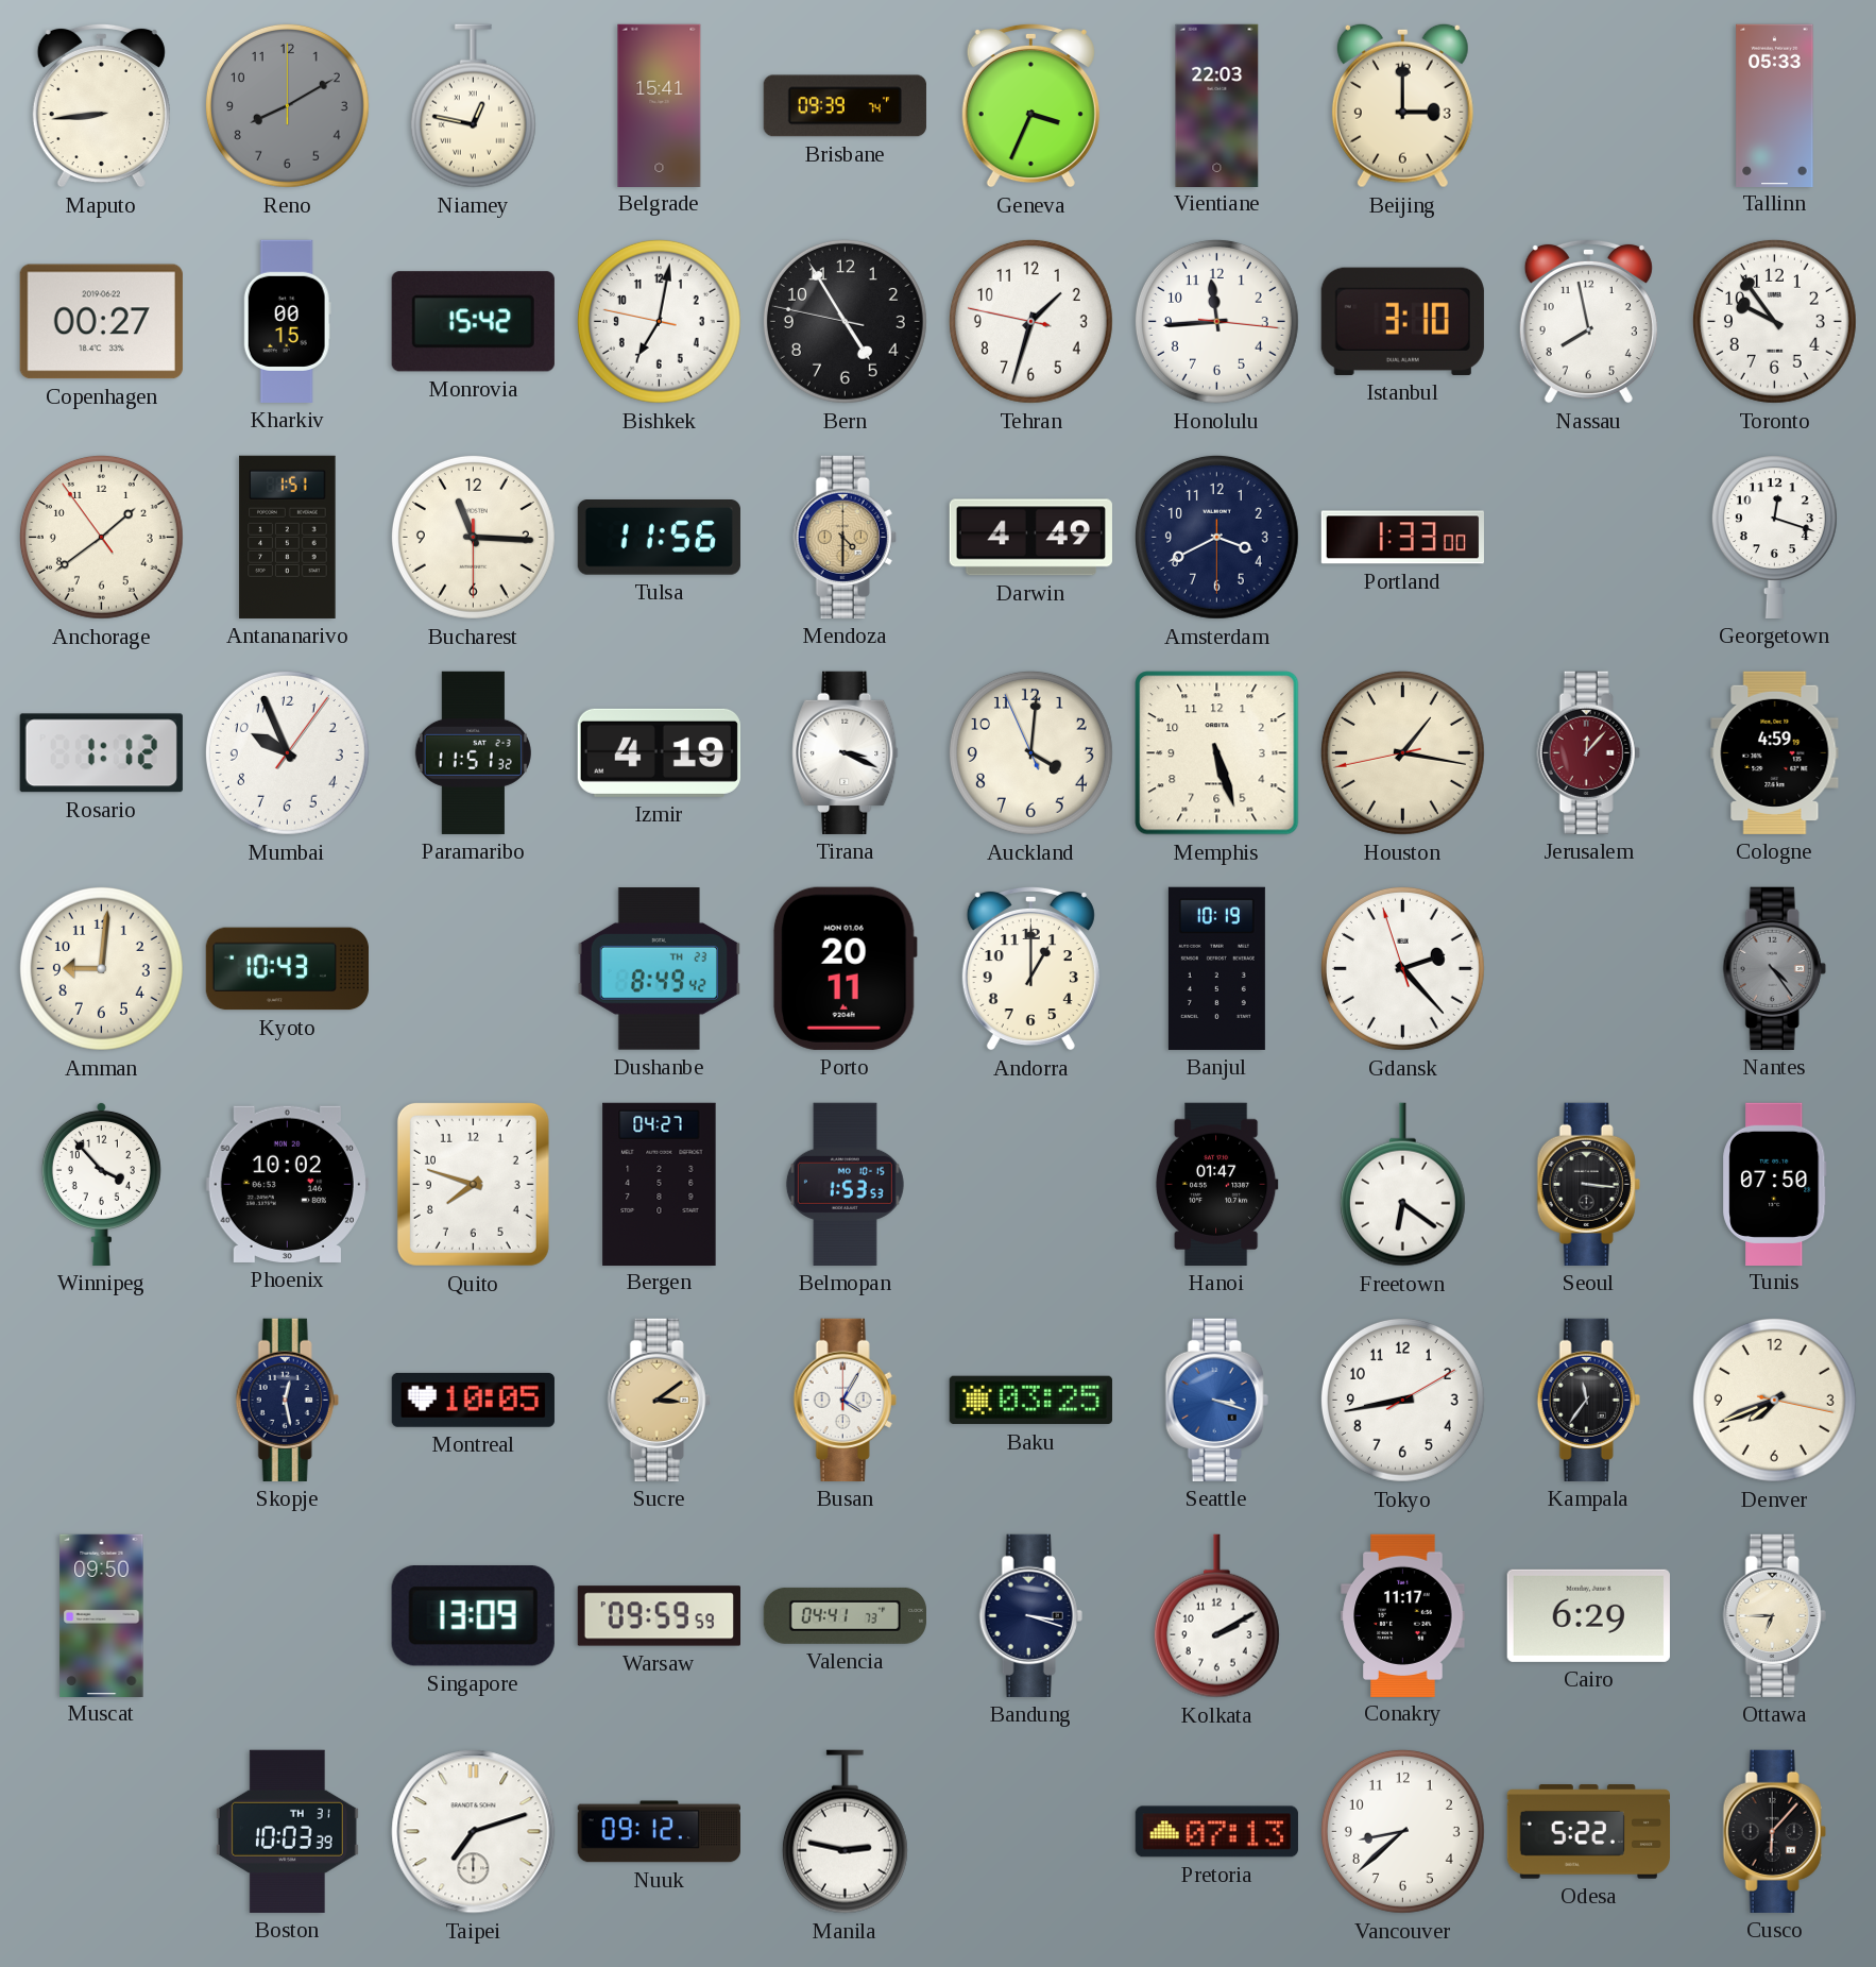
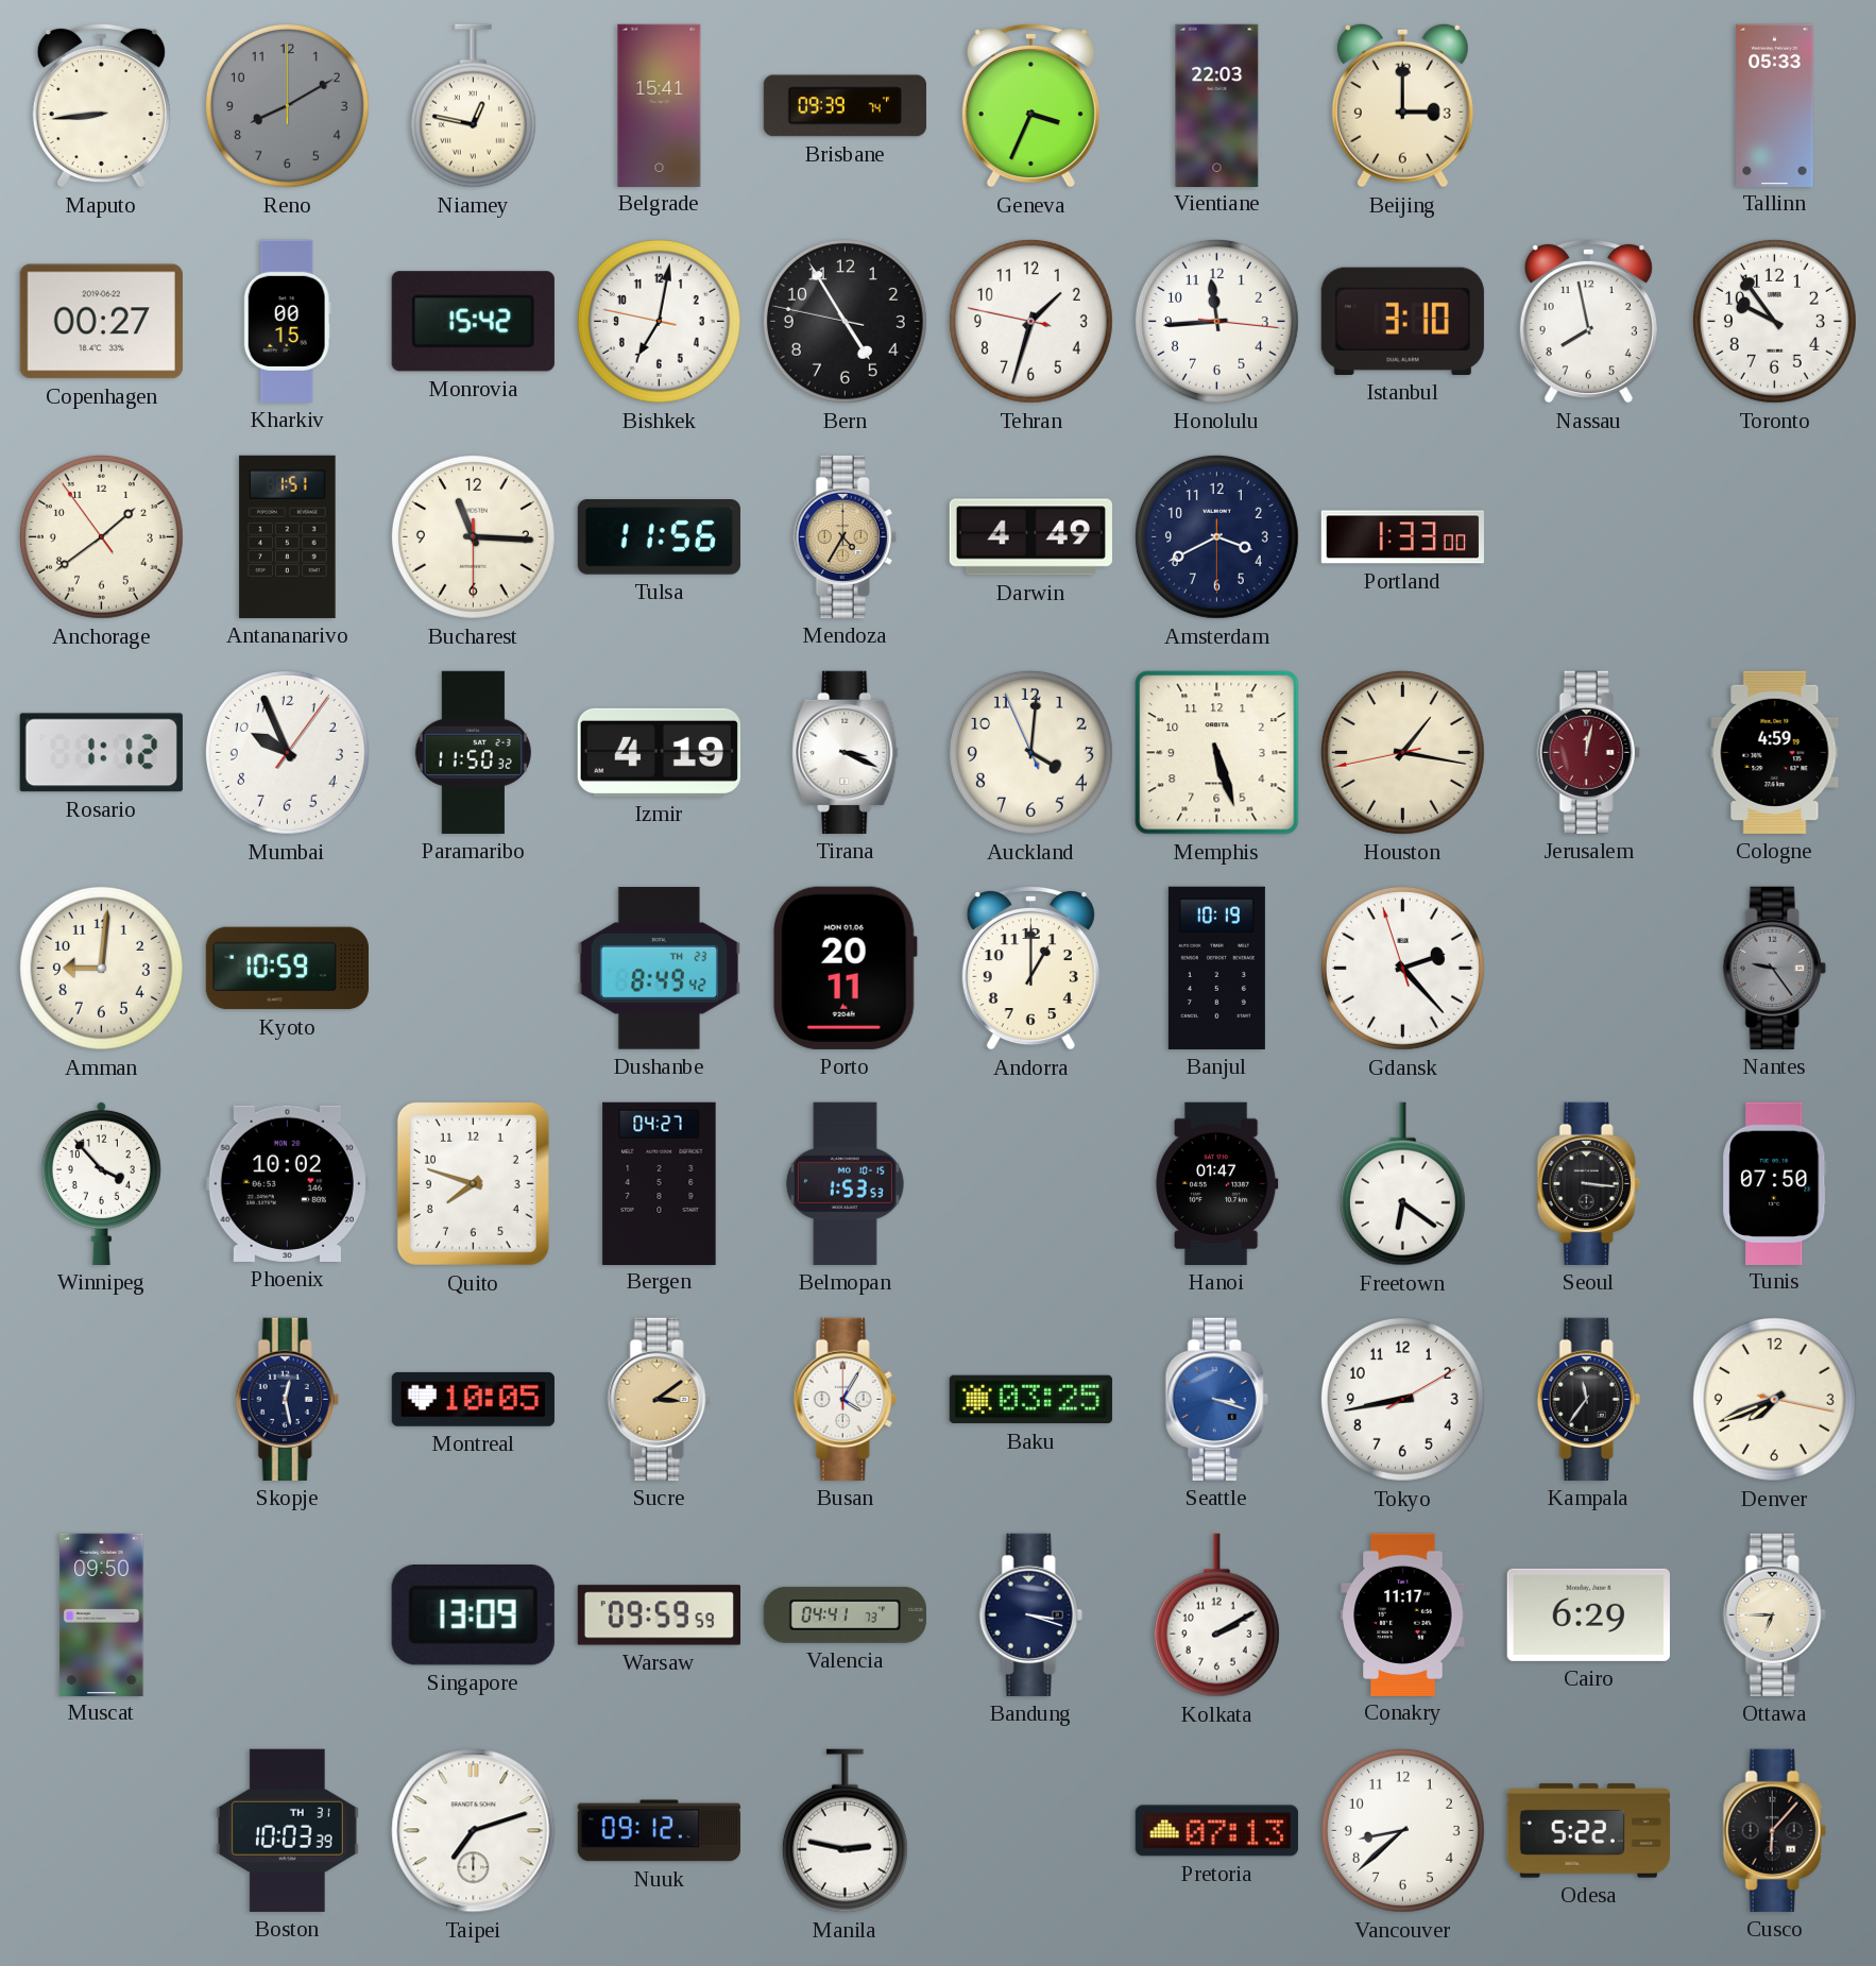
Mendoza: 4:30 -> 4:35
Georgetown: 12:18 -> none
Paramaribo: 11:51 -> 11:50
Jerusalem: 12:07 -> 12:02
Kyoto: 10:43 -> 10:59
Nantes: 4:24 -> 9:24
